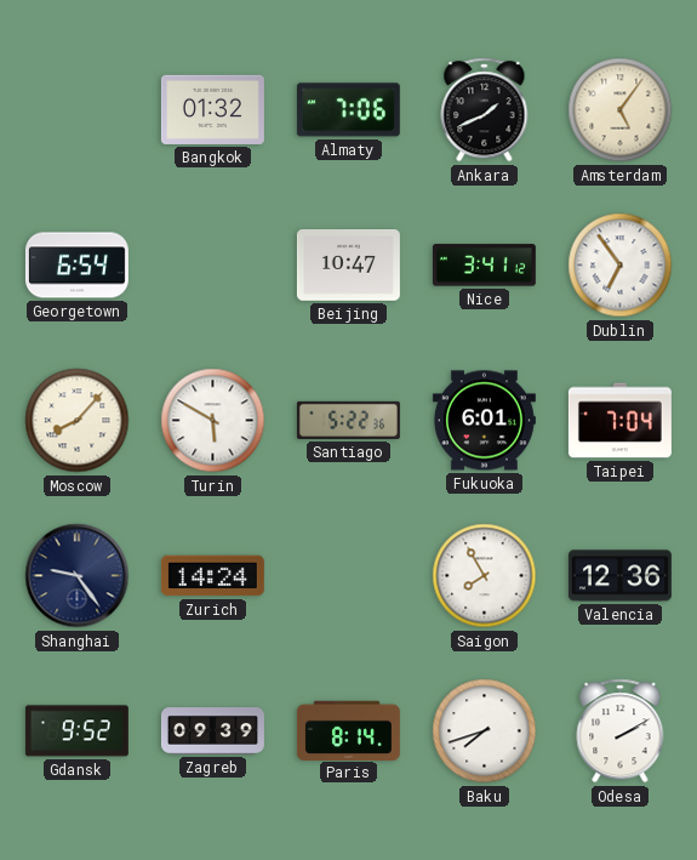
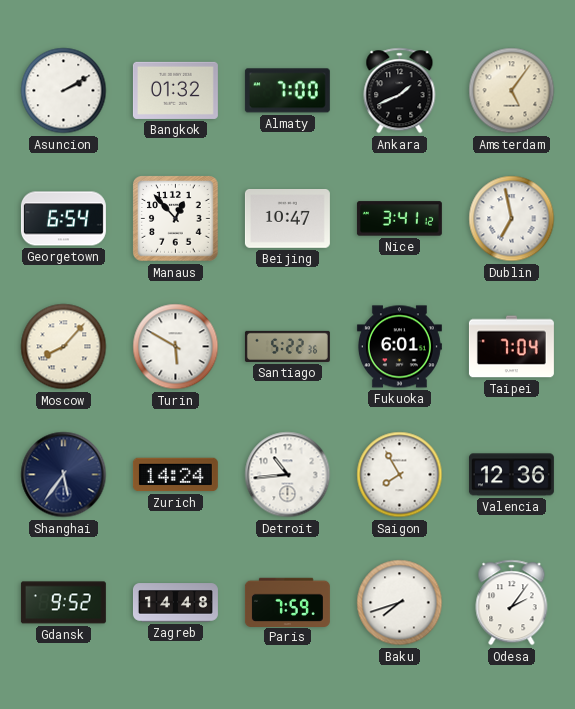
Asuncion: none -> 2:10
Almaty: 7:06 -> 7:00
Manaus: none -> 12:53
Dublin: 6:54 -> 6:58
Shanghai: 9:24 -> 5:36
Detroit: none -> 10:44
Zagreb: 09:39 -> 14:48
Paris: 8:14 -> 7:59
Odesa: 2:10 -> 2:06
